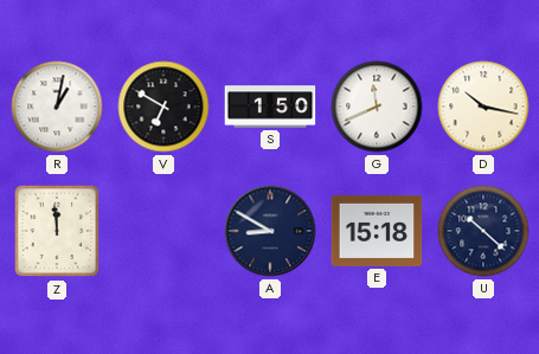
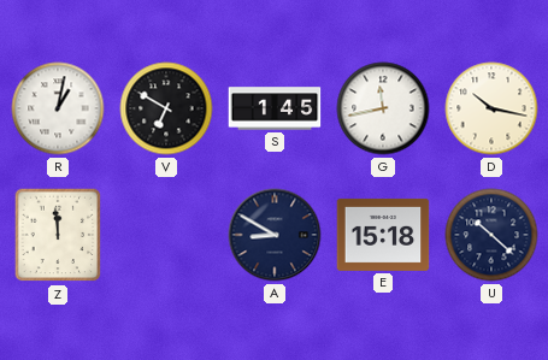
S: 1:50 -> 1:45
G: 11:41 -> 11:43
